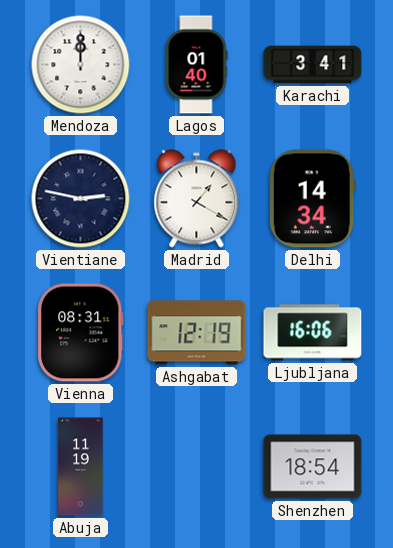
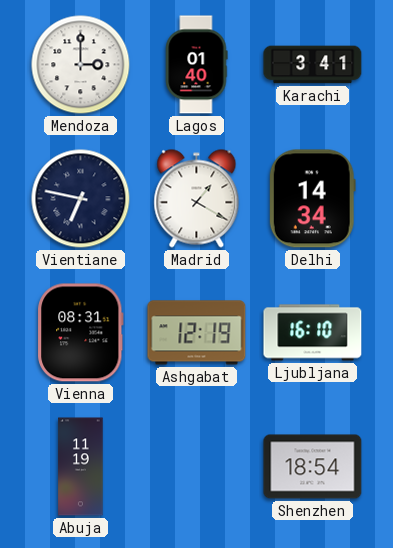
Mendoza: 12:00 -> 3:00
Vientiane: 2:47 -> 6:47
Ljubljana: 16:06 -> 16:10
